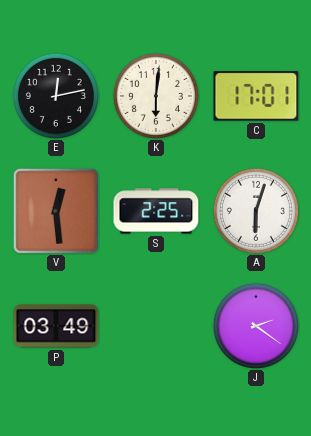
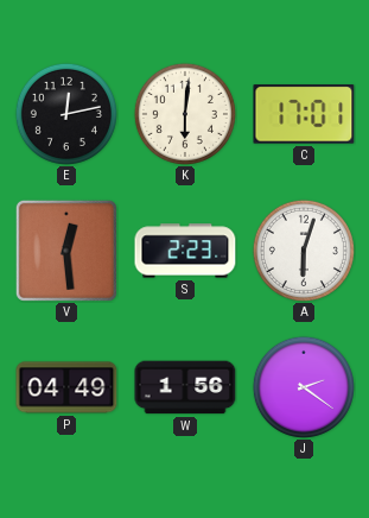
S: 2:25 -> 2:23
P: 03:49 -> 04:49
W: none -> 1:56
